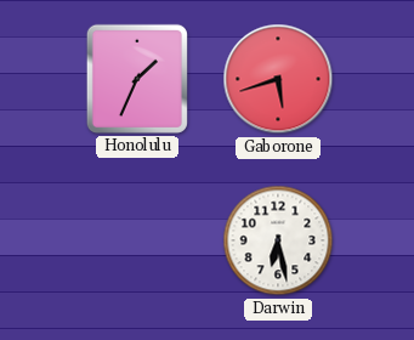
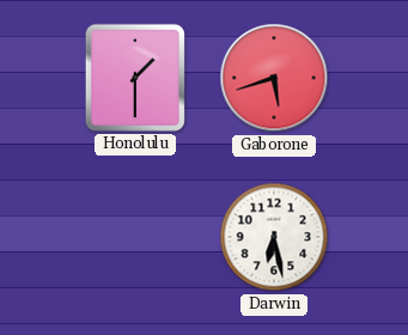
Honolulu: 1:34 -> 1:30
